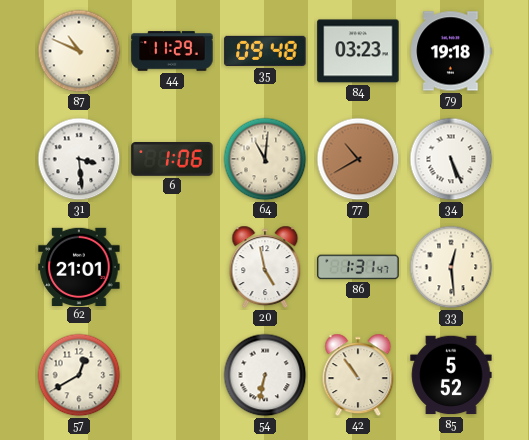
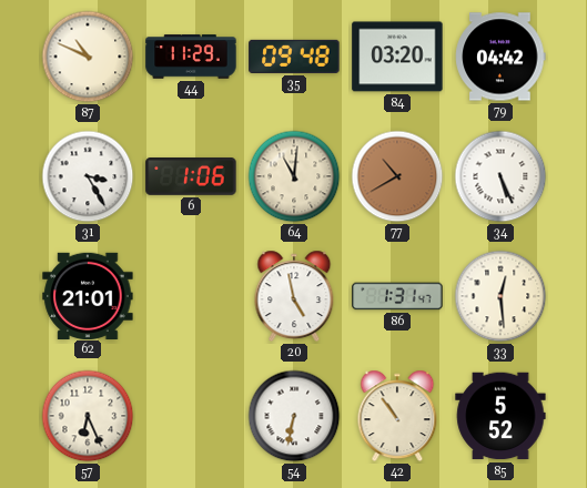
84: 03:23 -> 03:20
79: 19:18 -> 04:42
31: 3:29 -> 3:25
57: 12:40 -> 6:26
